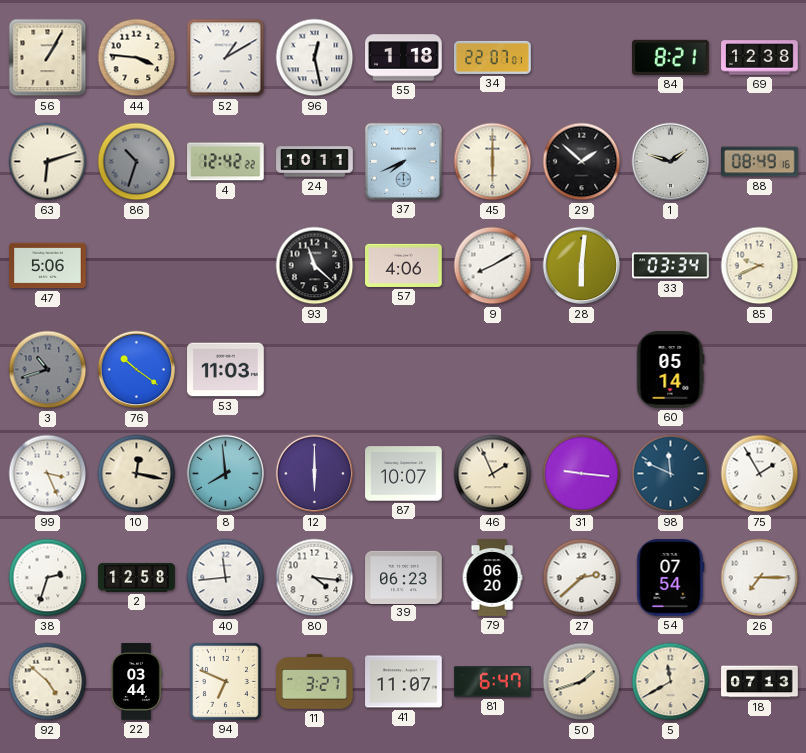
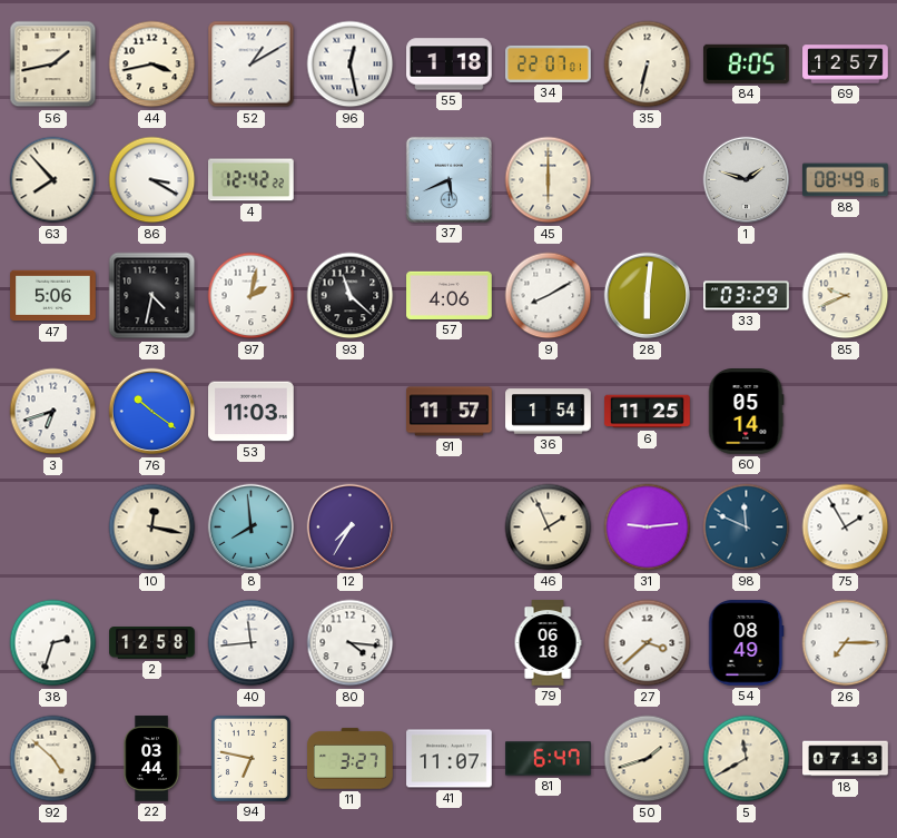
56: 1:05 -> 1:43
44: 3:46 -> 3:43
35: none -> 6:32
84: 8:21 -> 8:05
69: 12:38 -> 12:57
63: 6:12 -> 7:53
86: 10:33 -> 3:20
86 dial: grey -> white
24: 10:11 -> none
37: 7:41 -> 5:41
29: 1:52 -> none
73: none -> 4:32
97: none -> 2:02
33: 03:34 -> 03:29
3: 10:42 -> 6:42
3 dial: grey -> white
91: none -> 11:57
36: none -> 1:54
6: none -> 11:25
99: 3:26 -> none
12: 6:00 -> 7:35
87: 10:07 -> none
31: 9:16 -> 9:14
39: 06:23 -> none
79: 06:20 -> 06:18
27: 2:38 -> 3:38
54: 07:54 -> 08:49
94: 6:49 -> 6:47
